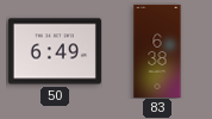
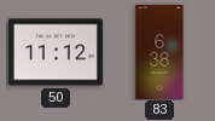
50: 6:49 -> 11:12
